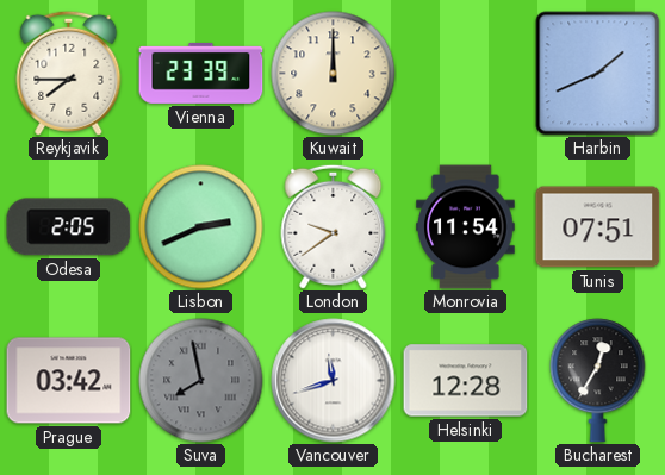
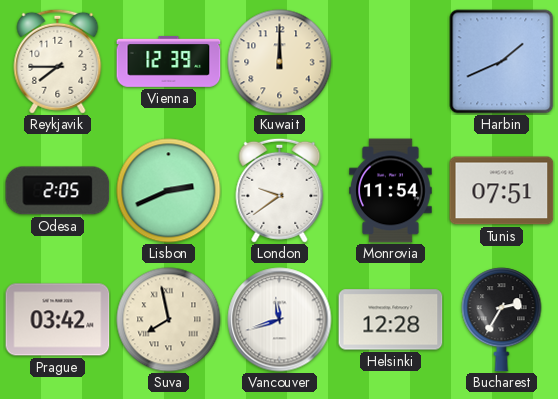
Vienna: 23:39 -> 12:39
Suva dial: grey -> cream
Bucharest: 12:35 -> 2:35
